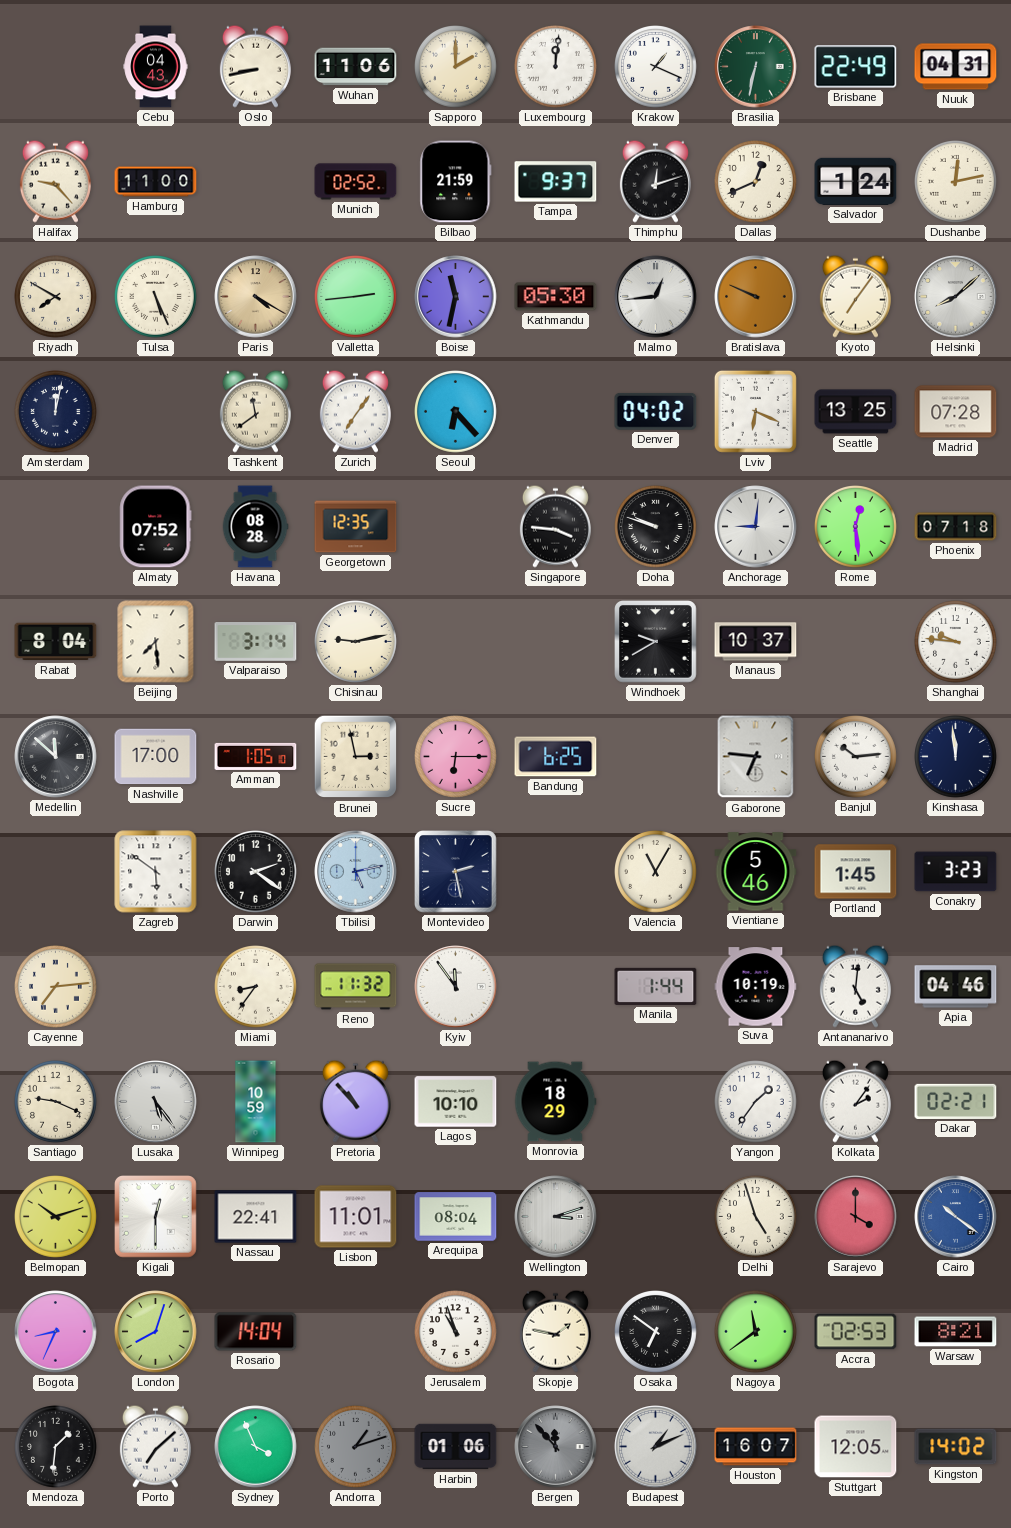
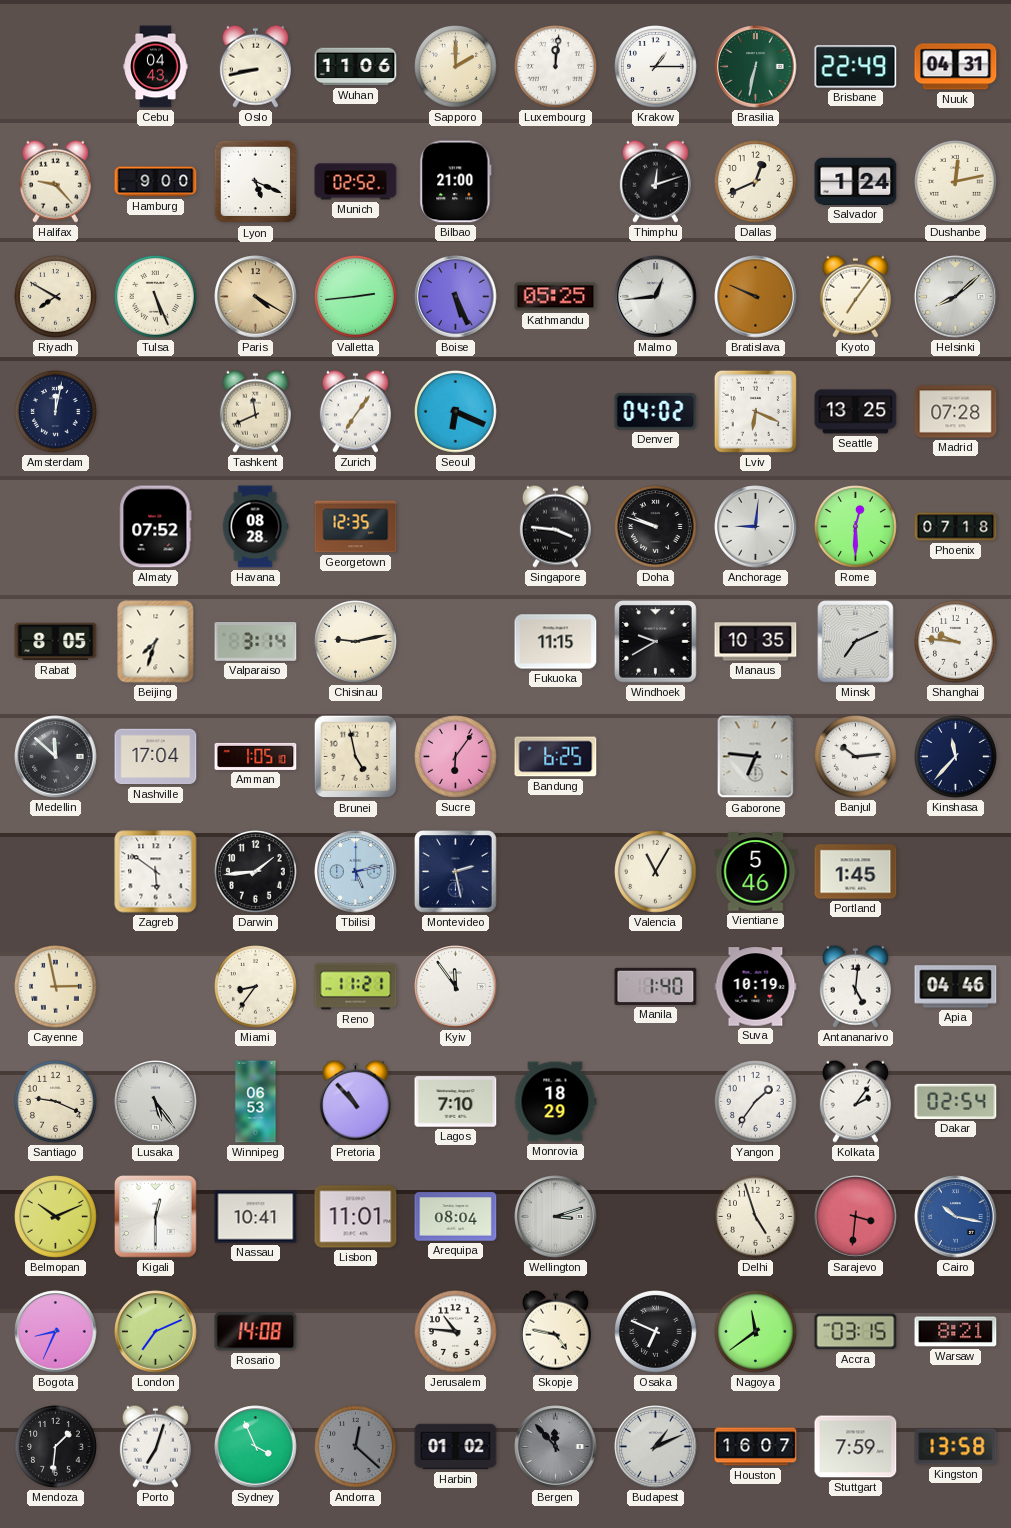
Krakow: 1:19 -> 1:15
Hamburg: 11:00 -> 9:00
Lyon: none -> 5:19
Bilbao: 21:59 -> 21:00
Tampa: 9:37 -> none
Boise: 11:32 -> 5:26
Kathmandu: 05:30 -> 05:25
Tashkent: 11:39 -> 11:41
Seoul: 6:23 -> 6:19
Rome: 12:29 -> 12:30
Rabat: 8:04 -> 8:05
Beijing: 7:29 -> 7:33
Fukuoka: none -> 11:15
Manaus: 10:37 -> 10:35
Minsk: none -> 7:11
Nashville: 17:00 -> 17:04
Brunei: 2:58 -> 4:58
Sucre: 6:15 -> 6:06
Kinshasa: 11:59 -> 11:37
Darwin: 2:21 -> 1:44
Conakry: 3:23 -> none
Cayenne: 7:14 -> 2:58
Reno: 11:32 -> 11:21
Manila: 1:44 -> 1:40
Winnipeg: 10:59 -> 06:53
Lagos: 10:10 -> 7:10
Dakar: 02:21 -> 02:54
Belmopan: 10:12 -> 10:11
Nassau: 22:41 -> 10:41
Sarajevo: 4:00 -> 3:31
Cairo: 10:21 -> 10:17
London: 8:03 -> 7:11
Rosario: 14:04 -> 14:08
Jerusalem: 10:57 -> 10:46
Skopje: 1:47 -> 4:47
Osaka: 6:51 -> 6:49
Accra: 02:53 -> 03:15
Porto: 7:08 -> 7:03
Andorra: 1:12 -> 12:22
Harbin: 01:06 -> 01:02
Stuttgart: 12:05 -> 7:59
Kingston: 14:02 -> 13:58
